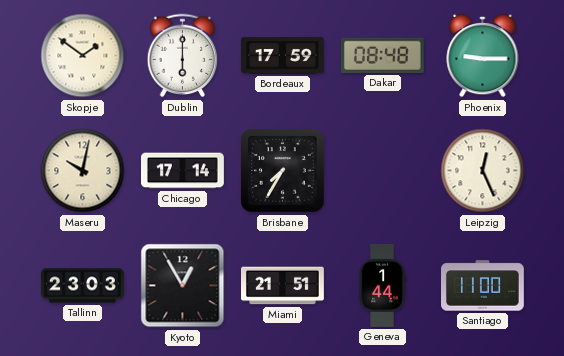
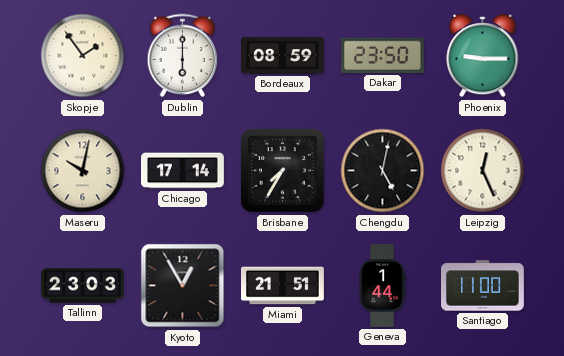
Skopje: 1:51 -> 1:54
Bordeaux: 17:59 -> 08:59
Dakar: 08:48 -> 23:50
Chengdu: none -> 5:02
